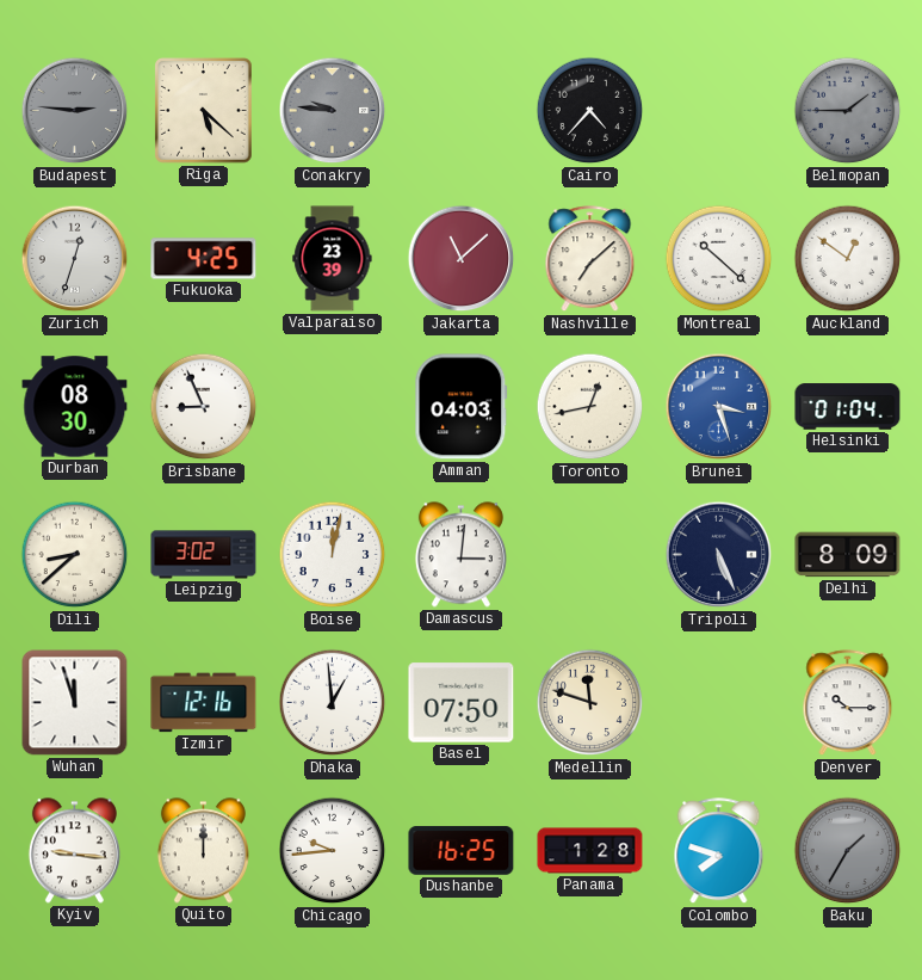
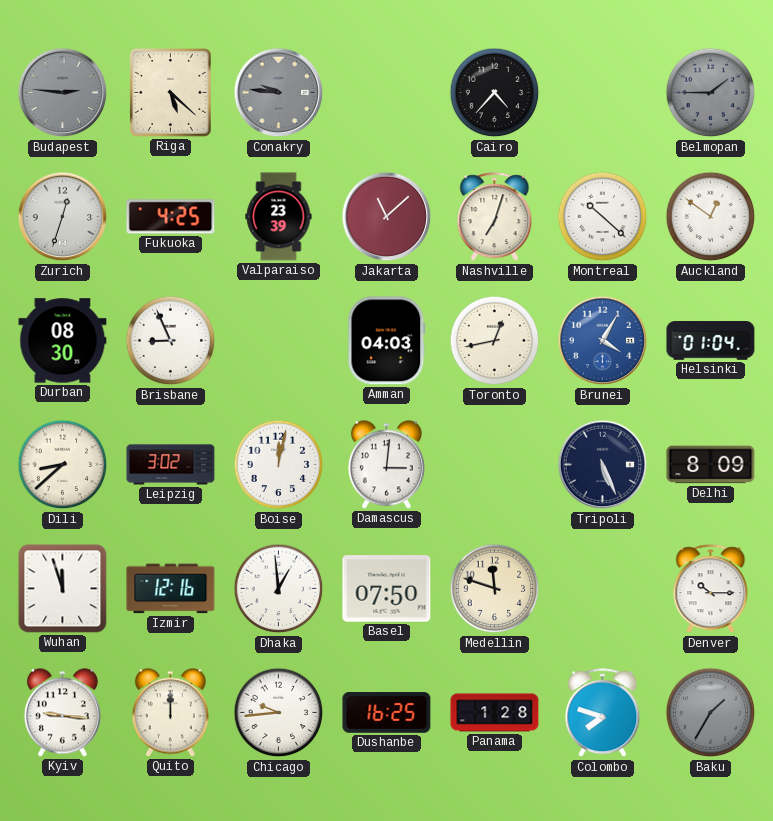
Nashville: 7:08 -> 7:03
Brunei: 3:27 -> 4:05
